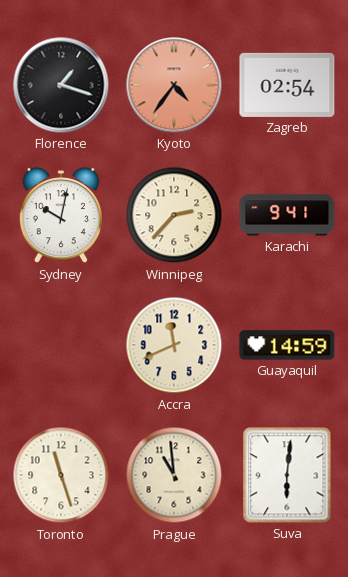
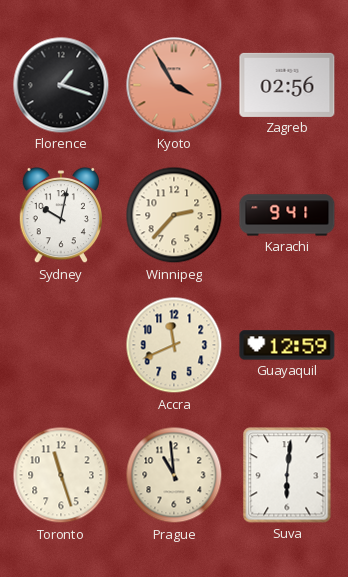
Kyoto: 4:36 -> 3:55
Zagreb: 02:54 -> 02:56
Guayaquil: 14:59 -> 12:59
